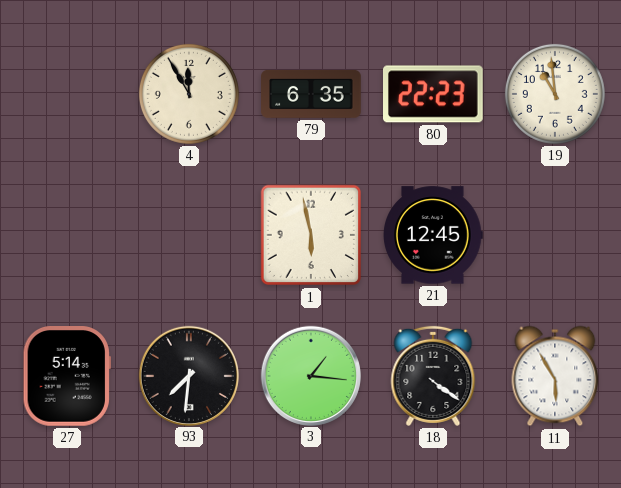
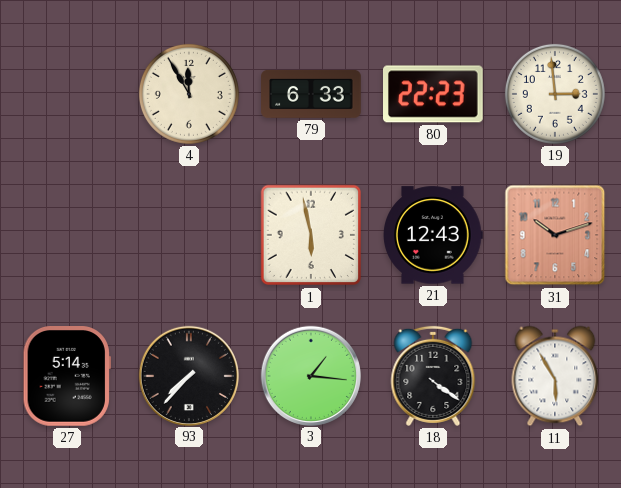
79: 6:35 -> 6:33
19: 10:59 -> 2:59
21: 12:45 -> 12:43
31: none -> 10:12
93: 7:31 -> 7:37
